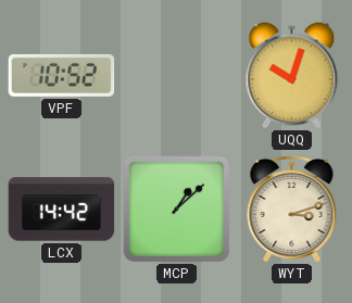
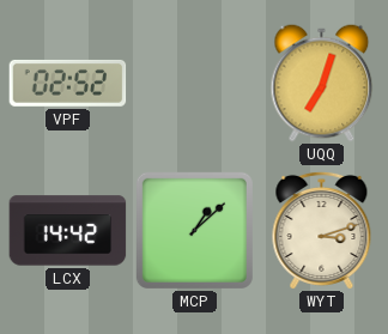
VPF: 10:52 -> 02:52
UQQ: 10:03 -> 7:03
